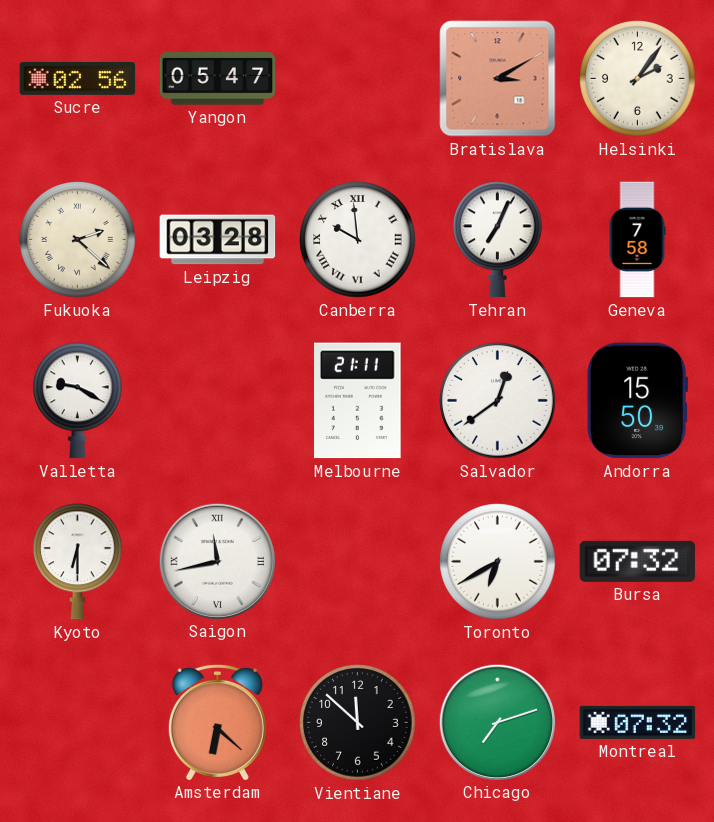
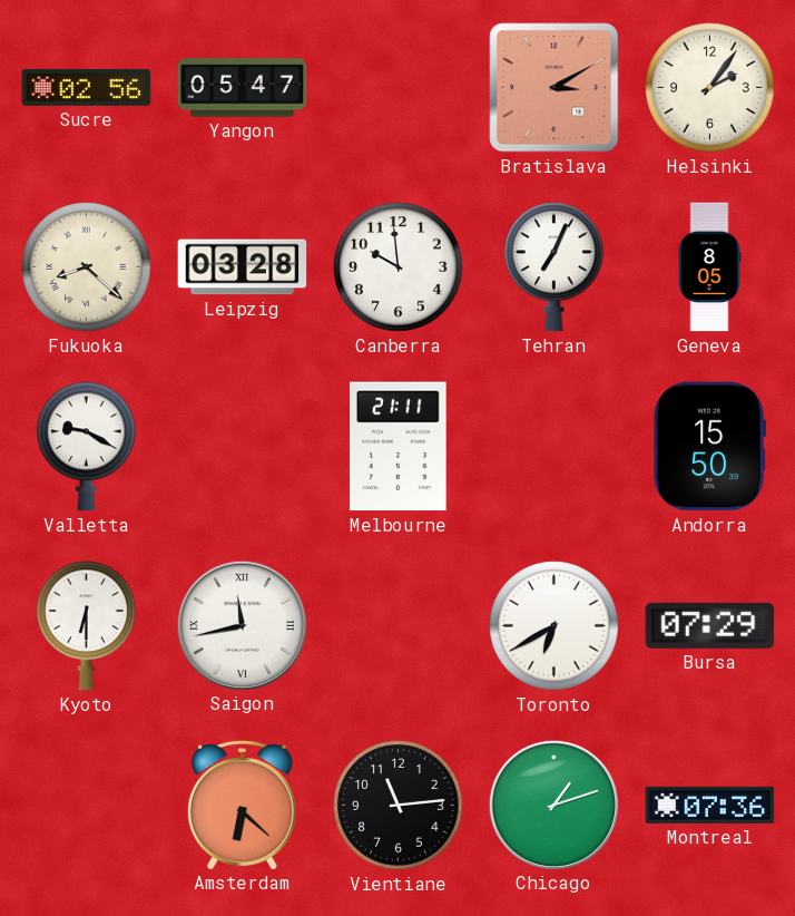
Fukuoka: 2:22 -> 8:22
Canberra numerals: Roman -> Arabic
Geneva: 7:58 -> 8:05
Salvador: 12:39 -> none
Bursa: 07:32 -> 07:29
Vientiane: 11:52 -> 11:14
Chicago: 7:12 -> 1:12
Montreal: 07:32 -> 07:36
